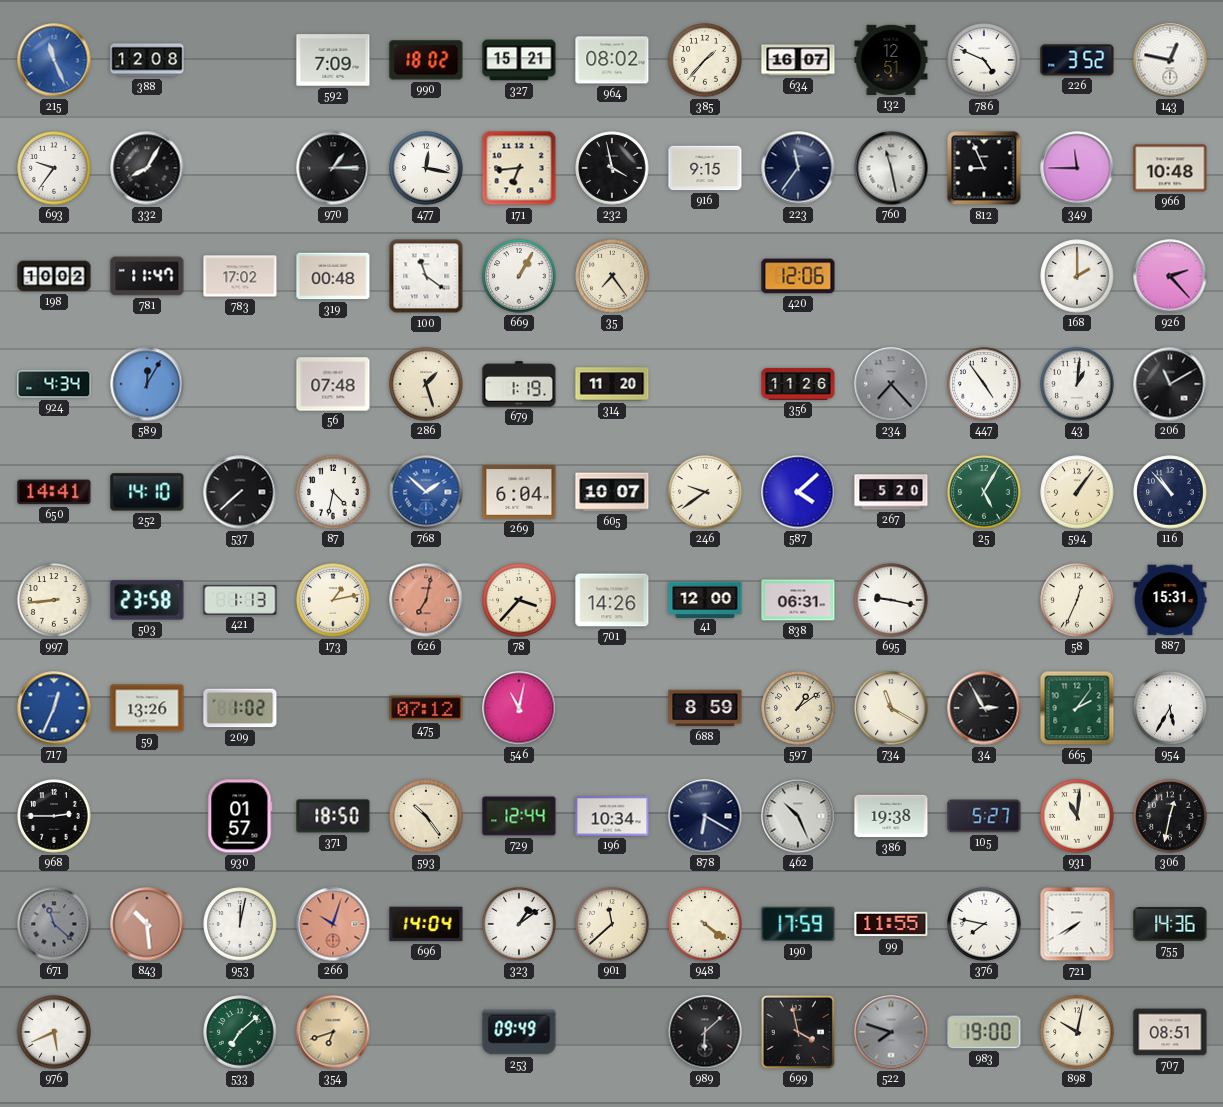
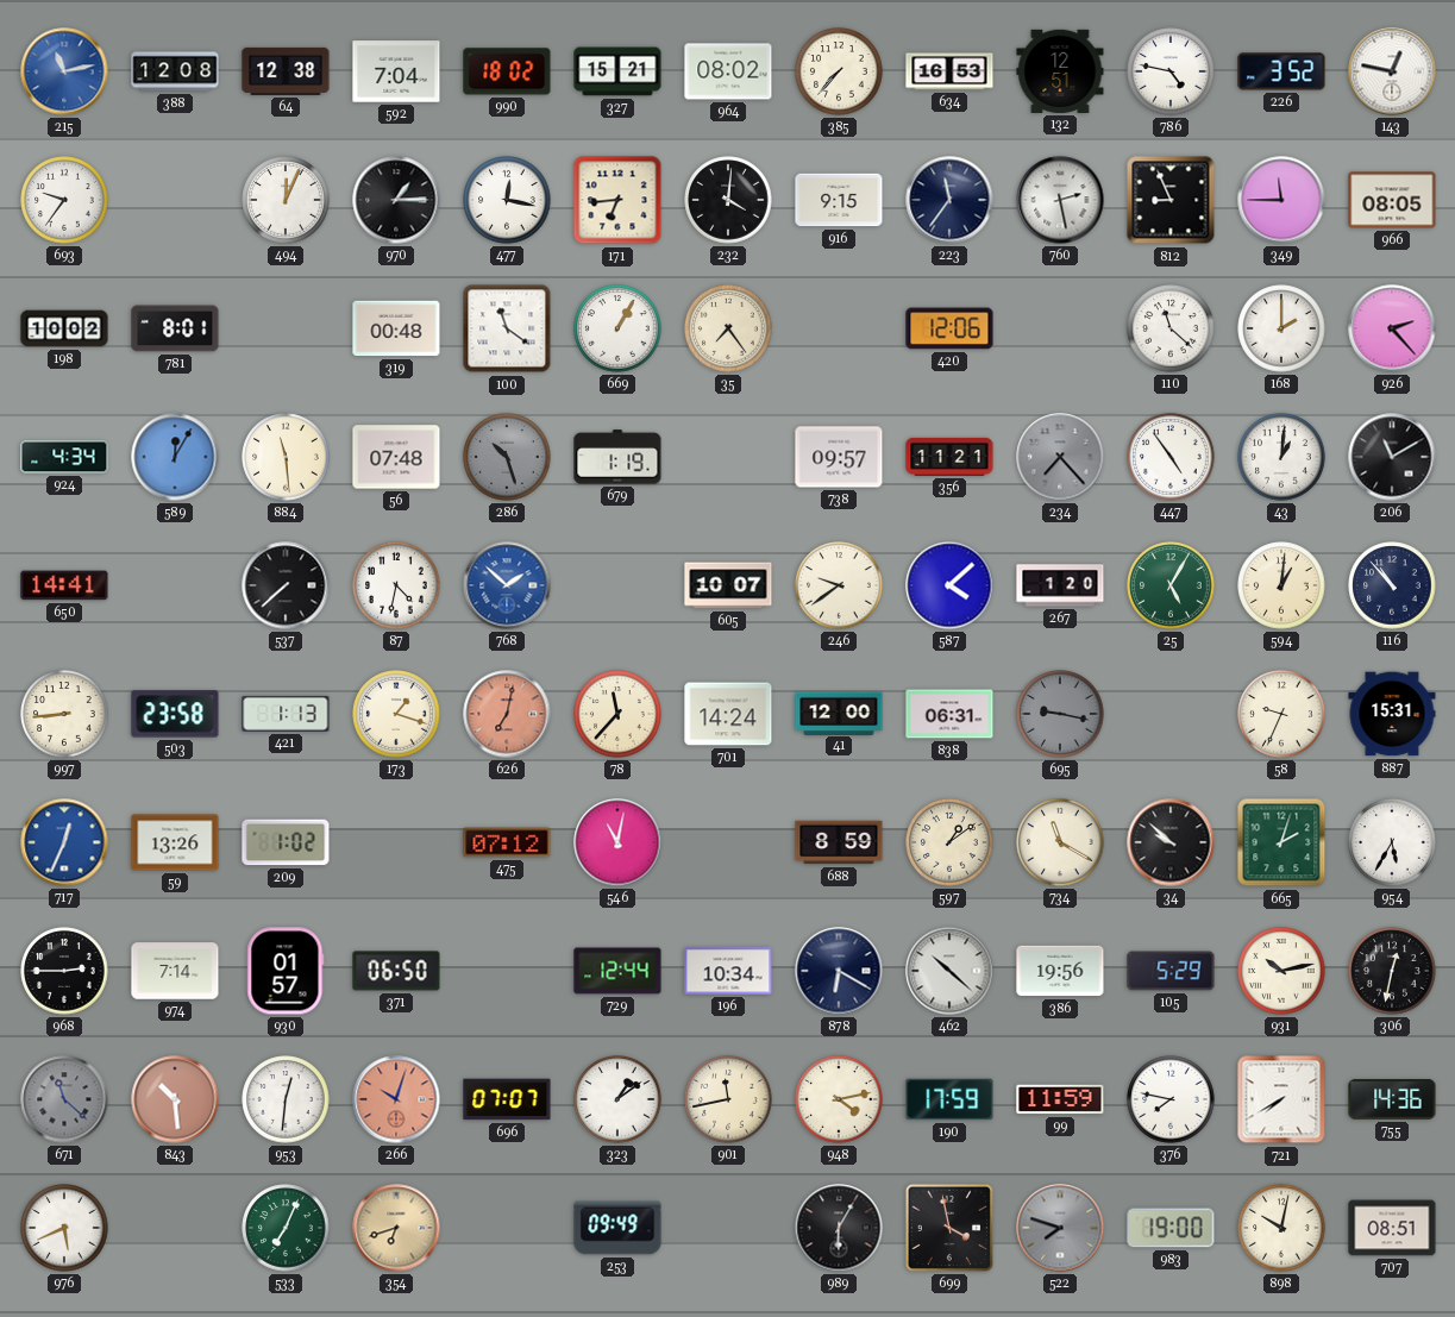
215: 11:26 -> 11:13
64: none -> 12:38
592: 7:09 -> 7:04
385: 1:37 -> 7:37
634: 16:07 -> 16:53
786: 4:49 -> 4:47
332: 8:05 -> none
494: none -> 12:04
232: 3:58 -> 4:01
760: 11:28 -> 2:28
966: 10:48 -> 08:05
781: 11:47 -> 8:01
783: 17:02 -> none
110: none -> 11:22
884: none -> 11:29
286: 1:27 -> 10:27
286 dial: cream -> grey
314: 11:20 -> none
738: none -> 09:57
356: 11:26 -> 11:21
252: 14:10 -> none
269: 6:04 -> none
267: 5:20 -> 1:20
594: 1:06 -> 1:01
173: 1:13 -> 1:18
78: 3:37 -> 11:37
701: 14:26 -> 14:24
695 dial: white -> grey
58: 12:34 -> 9:34
34: 2:55 -> 9:52
665: 2:06 -> 2:03
974: none -> 7:14
371: 18:50 -> 06:50
593: 10:24 -> none
462: 10:26 -> 10:22
386: 19:38 -> 19:56
105: 5:27 -> 5:29
931: 11:01 -> 10:13
953: 12:02 -> 12:31
696: 14:04 -> 07:07
901: 11:38 -> 11:43
948: 4:21 -> 4:13
99: 11:55 -> 11:59
533: 7:08 -> 7:04
989: 6:08 -> 6:05
